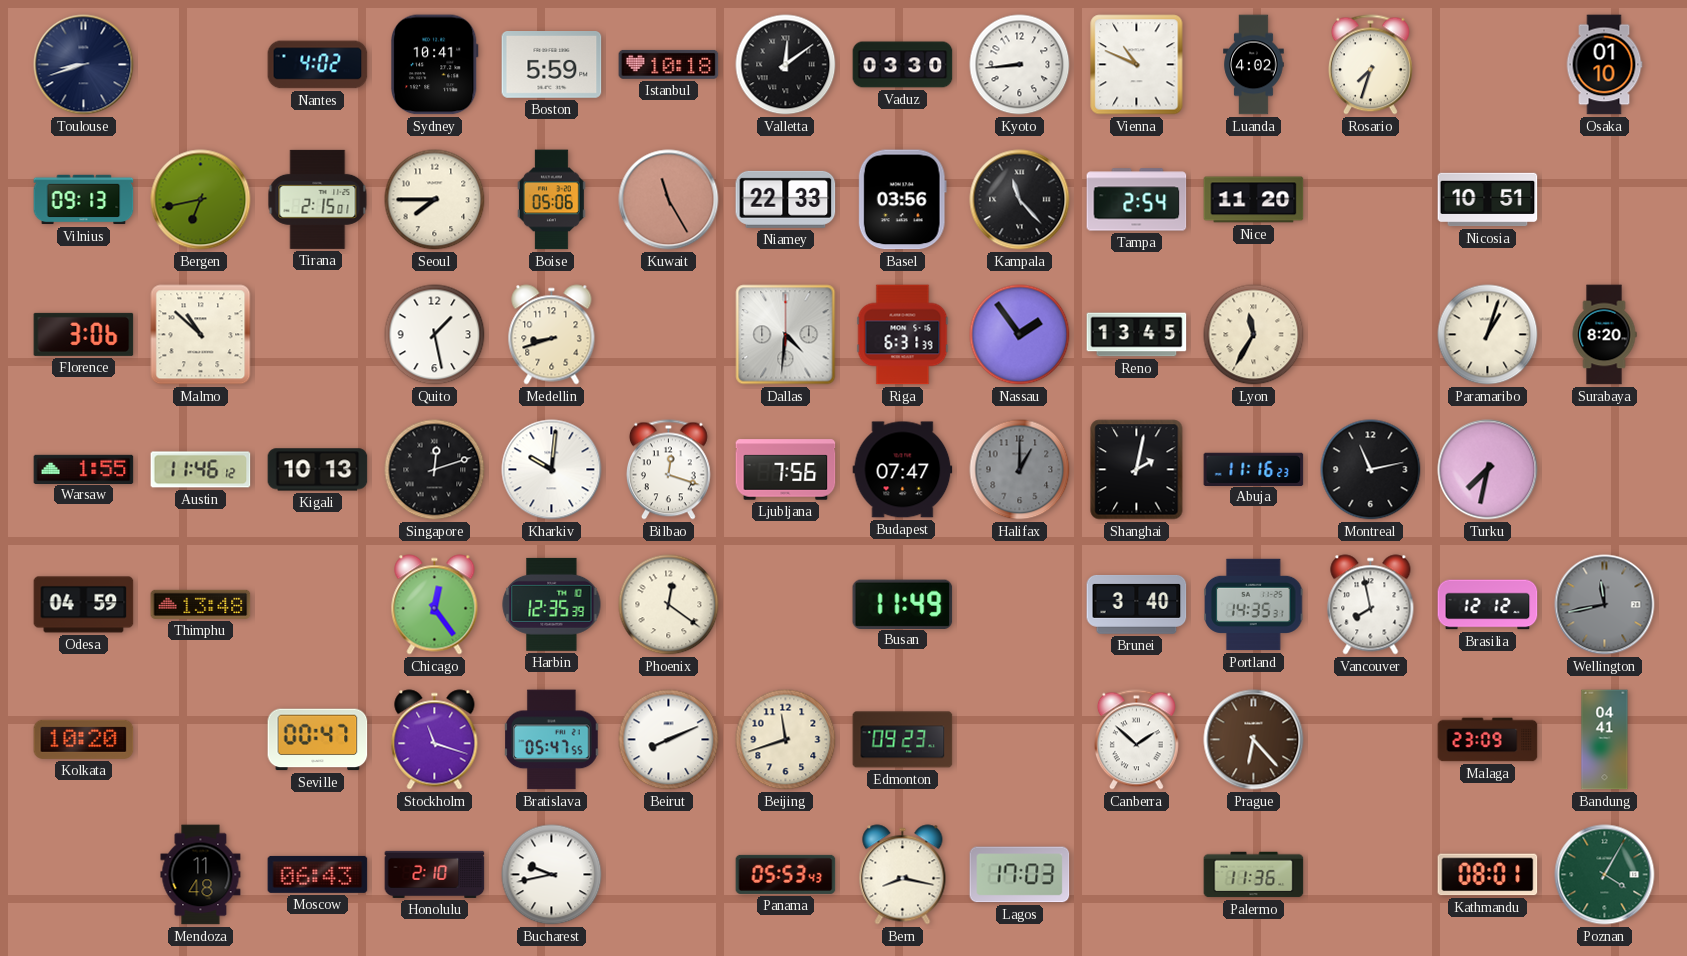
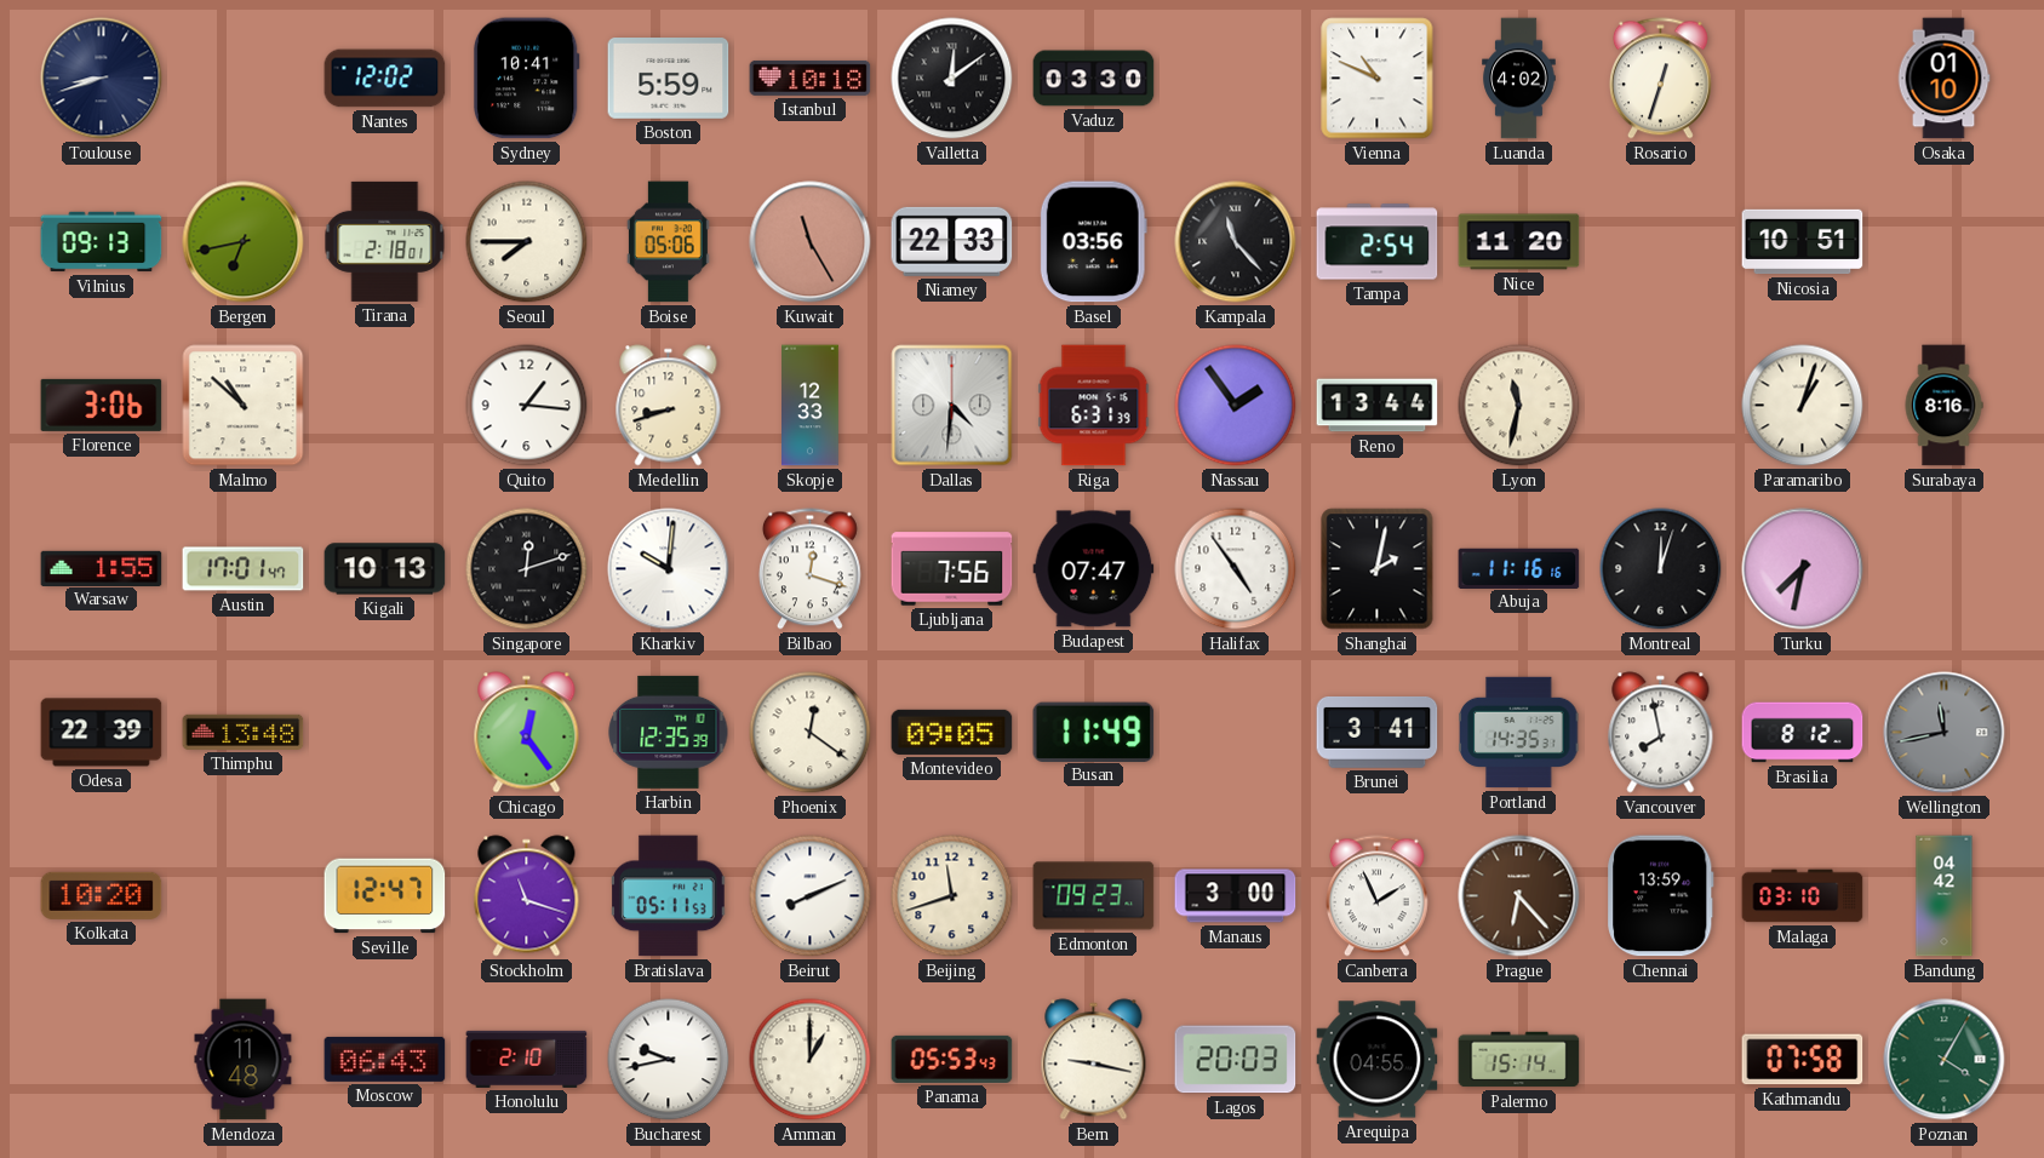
Nantes: 4:02 -> 12:02
Kyoto: 8:44 -> none
Rosario: 7:33 -> 12:33
Tirana: 2:15 -> 2:18
Quito: 1:28 -> 1:16
Skopje: none -> 12:33
Reno: 13:45 -> 13:44
Lyon: 11:35 -> 11:32
Surabaya: 8:20 -> 8:16
Austin: 11:46 -> 17:01
Halifax: 1:00 -> 4:54
Halifax dial: grey -> white
Abuja: 11:16:23 -> 11:16:16
Montreal: 11:13 -> 12:03
Odesa: 04:59 -> 22:39
Montevideo: none -> 09:05
Brunei: 3:40 -> 3:41
Brasilia: 12:12 -> 8:12
Seville: 00:47 -> 12:47
Bratislava: 05:47 -> 05:11
Manaus: none -> 3:00
Canberra: 1:52 -> 1:56
Chennai: none -> 13:59
Malaga: 23:09 -> 03:10
Bandung: 04:41 -> 04:42
Amman: none -> 1:00
Bern: 8:17 -> 9:17
Lagos: 17:03 -> 20:03
Arequipa: none -> 04:55
Palermo: 11:36 -> 15:14
Kathmandu: 08:01 -> 07:58
